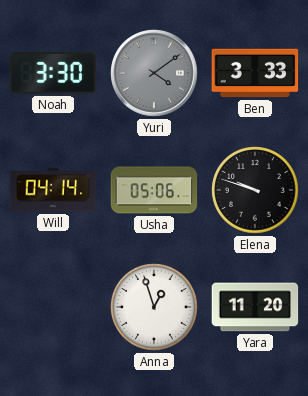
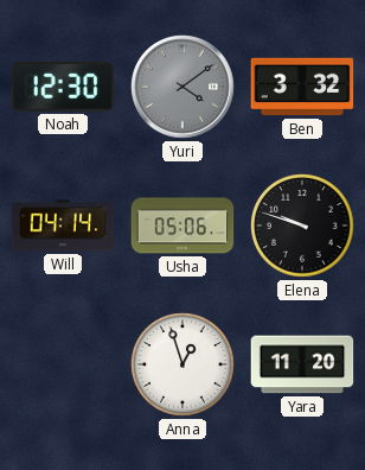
Noah: 3:30 -> 12:30
Ben: 3:33 -> 3:32
